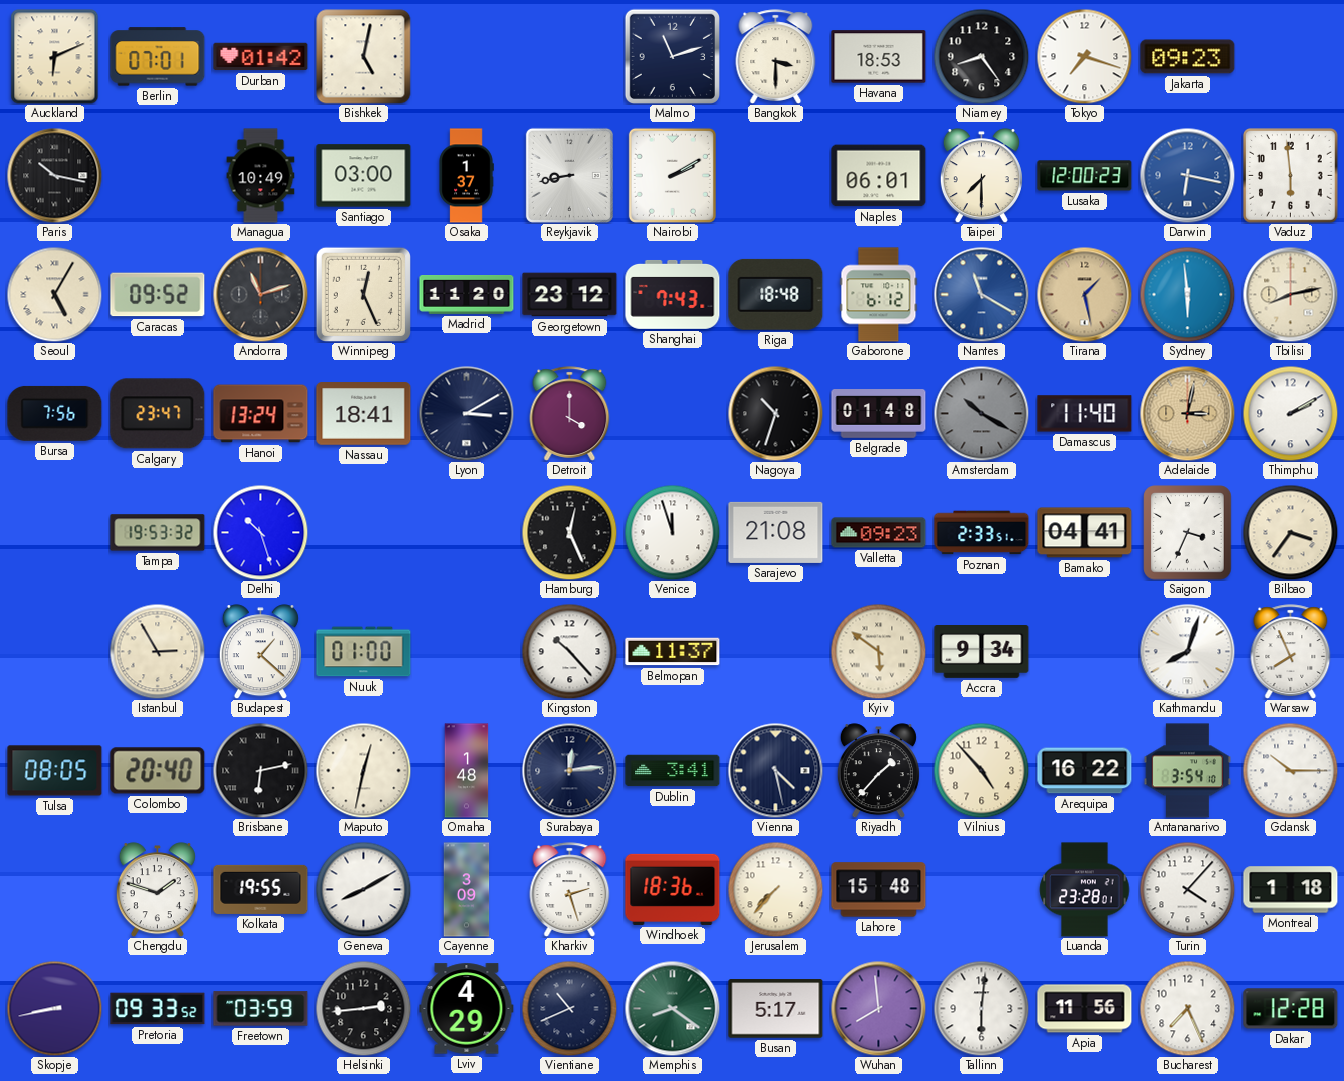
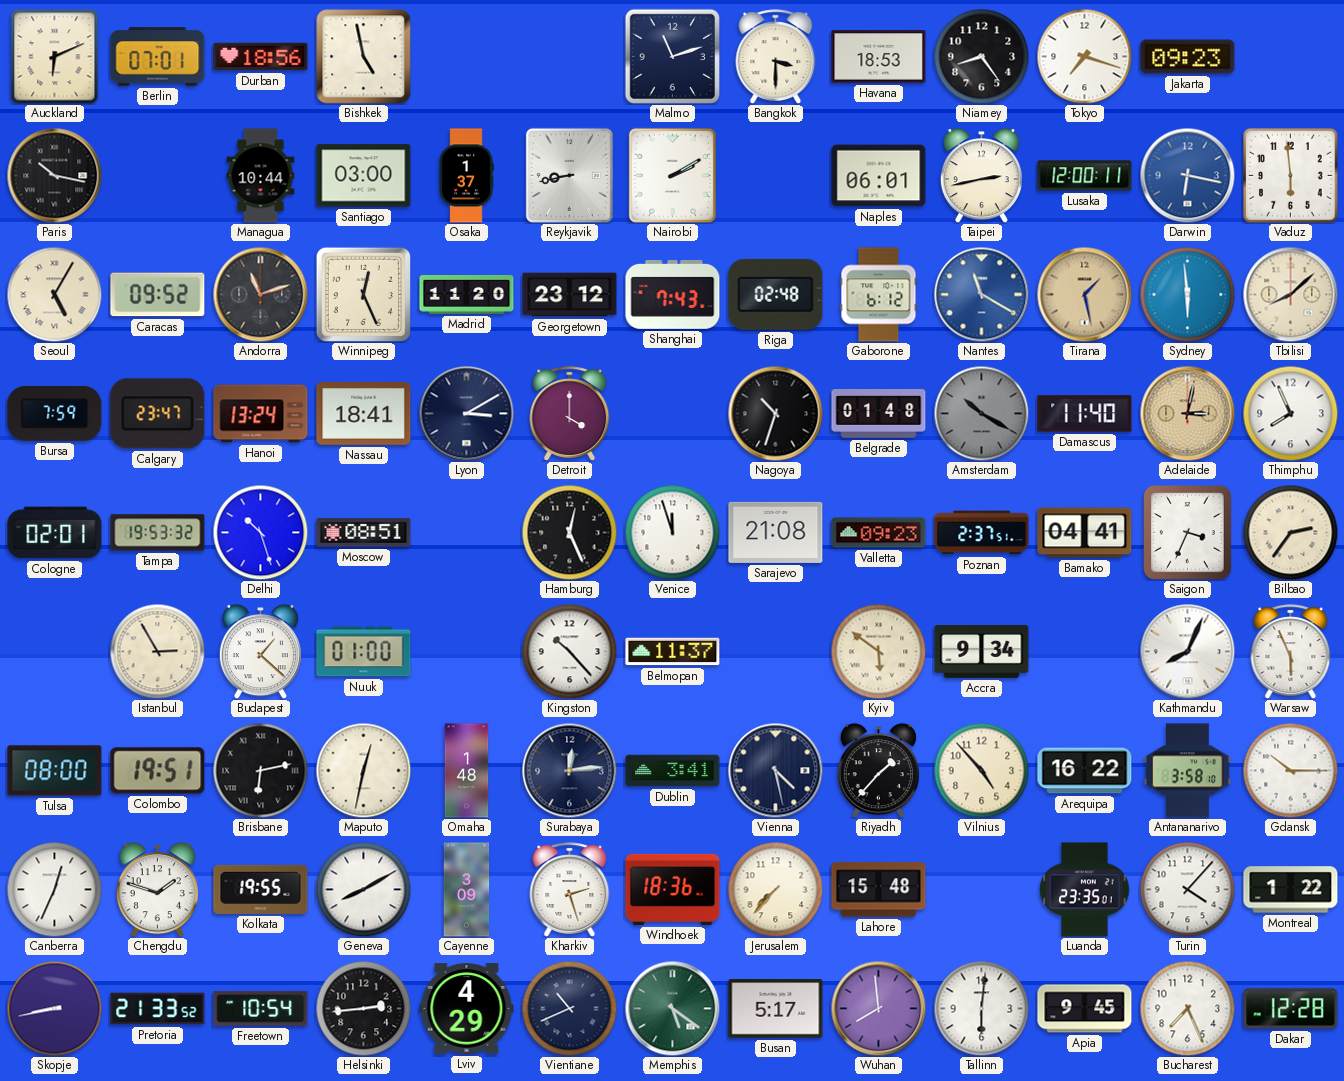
Durban: 01:42 -> 18:56
Bishkek: 5:02 -> 4:58
Managua: 10:49 -> 10:44
Taipei: 7:30 -> 2:43
Lusaka: 12:00:23 -> 12:00:11
Riga: 18:48 -> 02:48
Tbilisi: 8:13 -> 8:08
Bursa: 7:56 -> 7:59
Thimphu: 2:10 -> 7:56
Cologne: none -> 02:01
Moscow: none -> 08:51
Poznan: 2:33 -> 2:37
Bilbao: 3:36 -> 2:36
Kathmandu: 8:03 -> 8:04
Warsaw: 7:56 -> 5:56
Tulsa: 08:05 -> 08:00
Colombo: 20:40 -> 19:51
Antananarivo: 3:54 -> 3:58
Canberra: none -> 12:34
Luanda: 23:28 -> 23:35
Montreal: 1:18 -> 1:22
Pretoria: 09:33 -> 21:33
Freetown: 03:59 -> 10:54
Memphis: 8:21 -> 5:21
Apia: 11:56 -> 9:45
